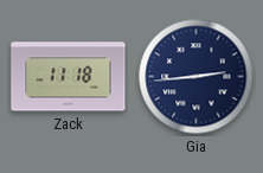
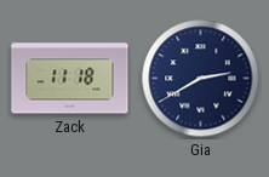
Gia: 2:44 -> 2:40
